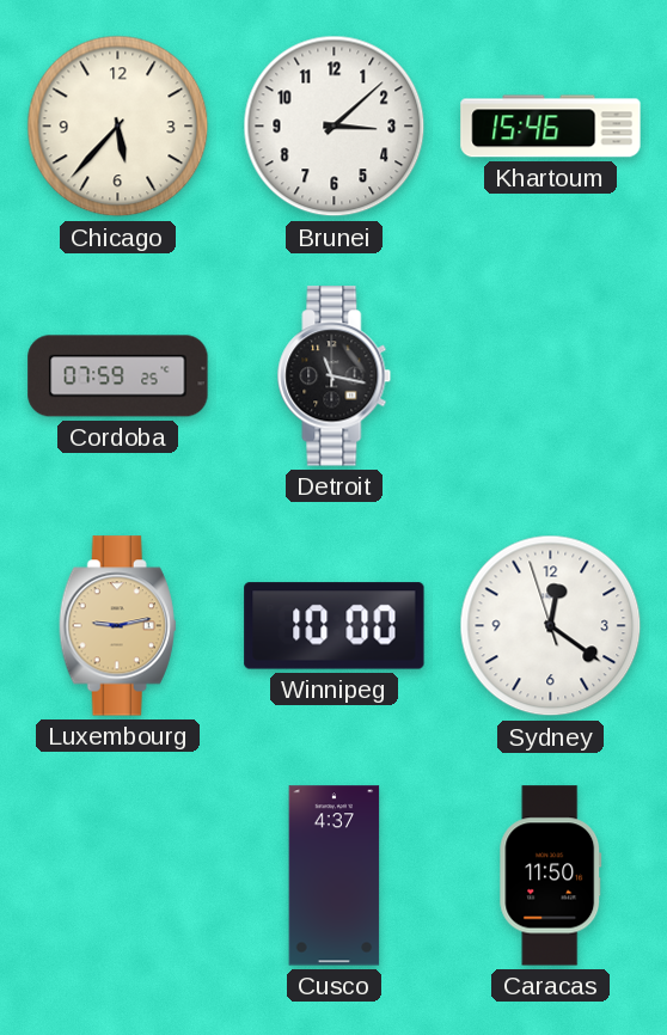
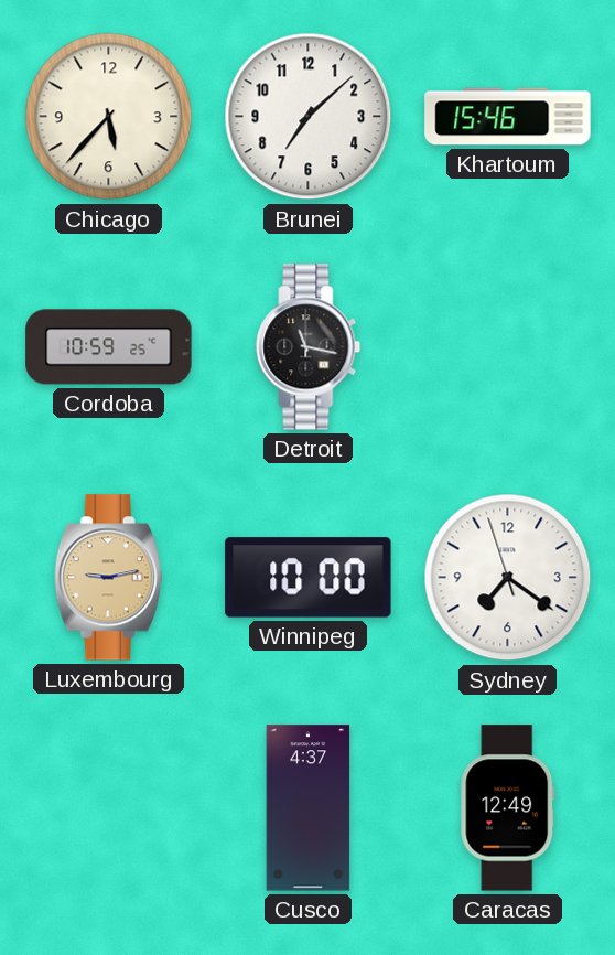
Brunei: 3:08 -> 7:08
Cordoba: 07:59 -> 10:59
Sydney: 12:20 -> 7:20
Caracas: 11:50 -> 12:49
